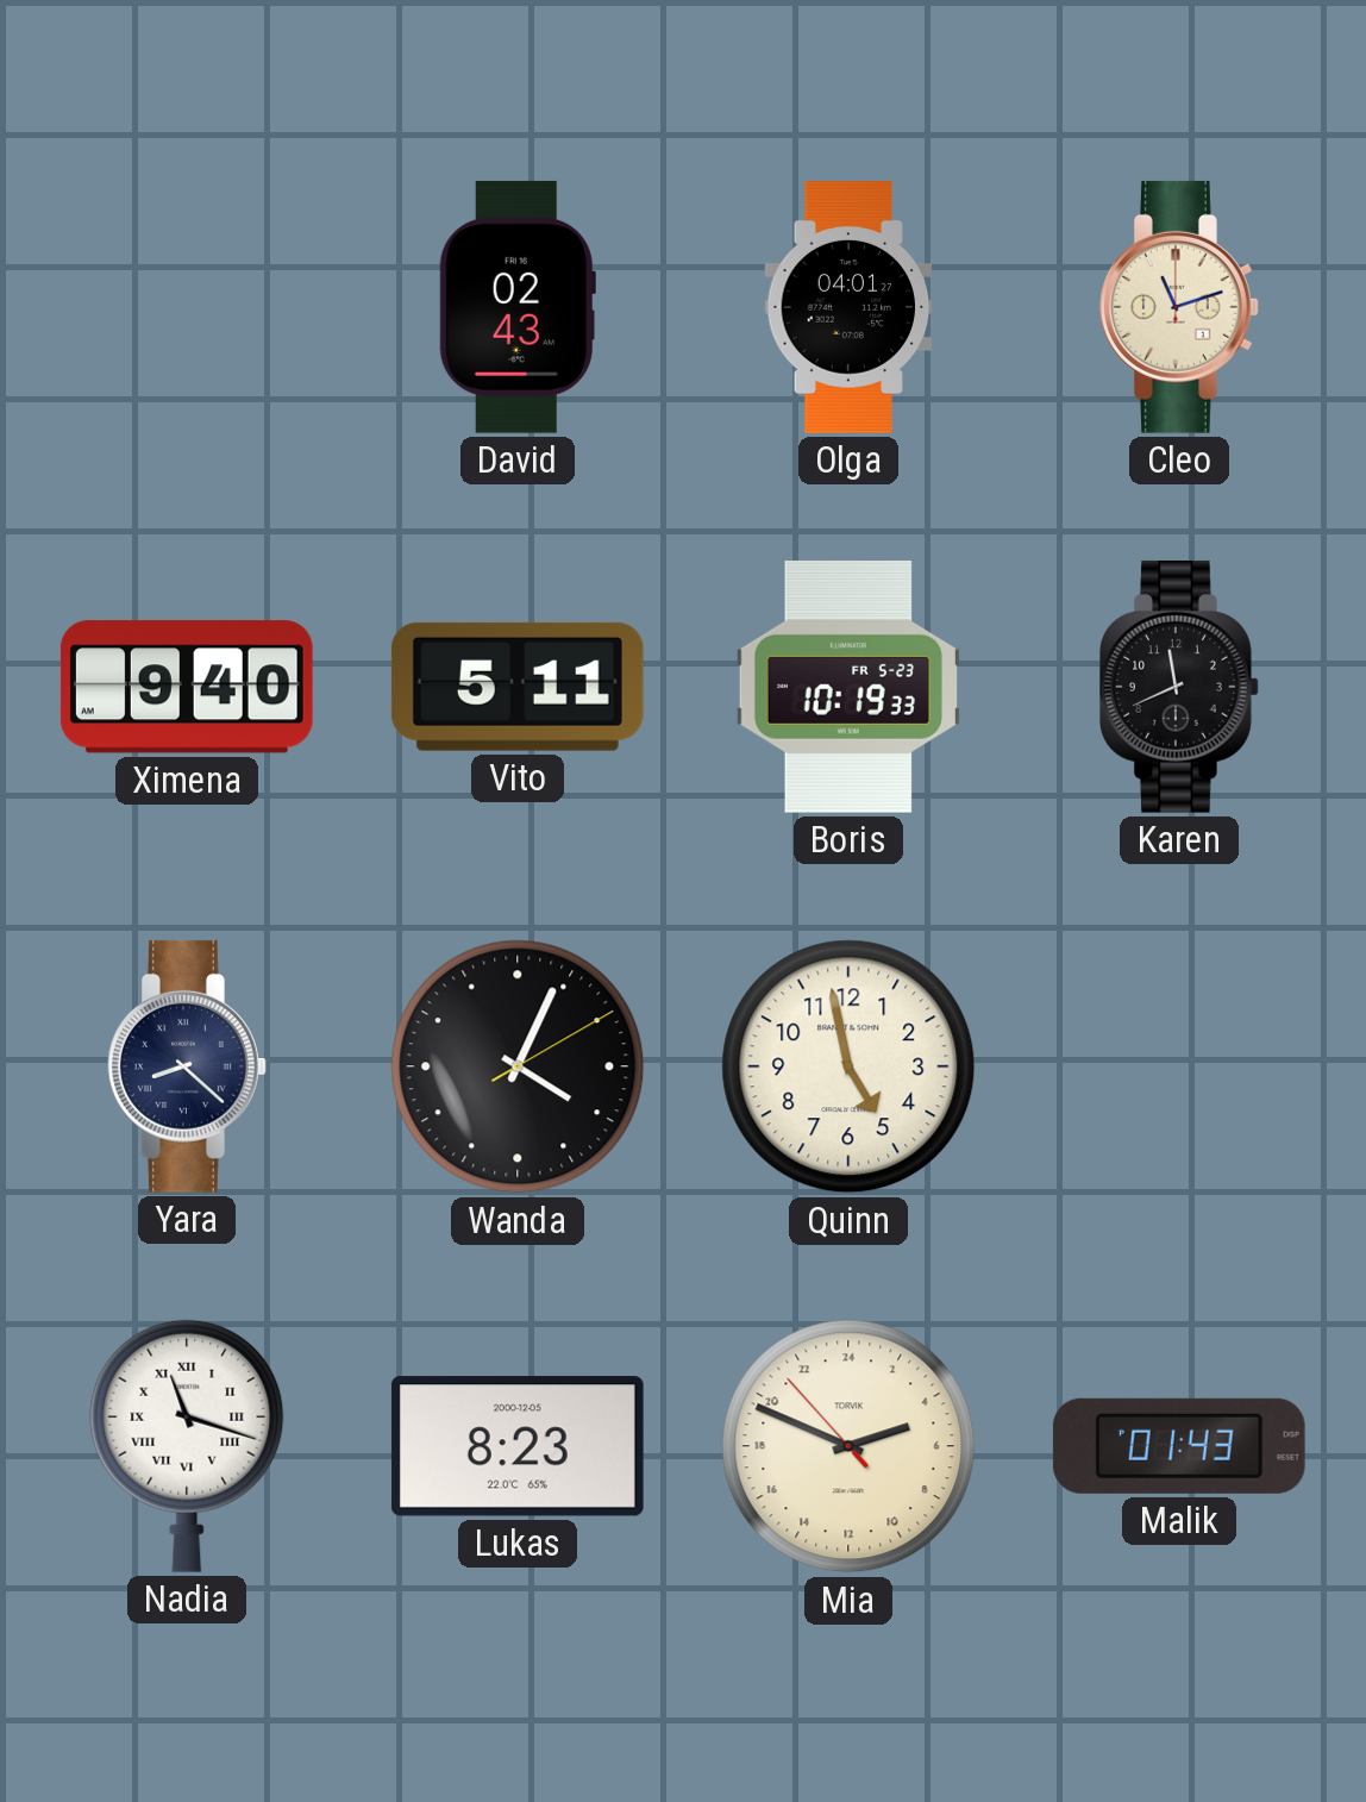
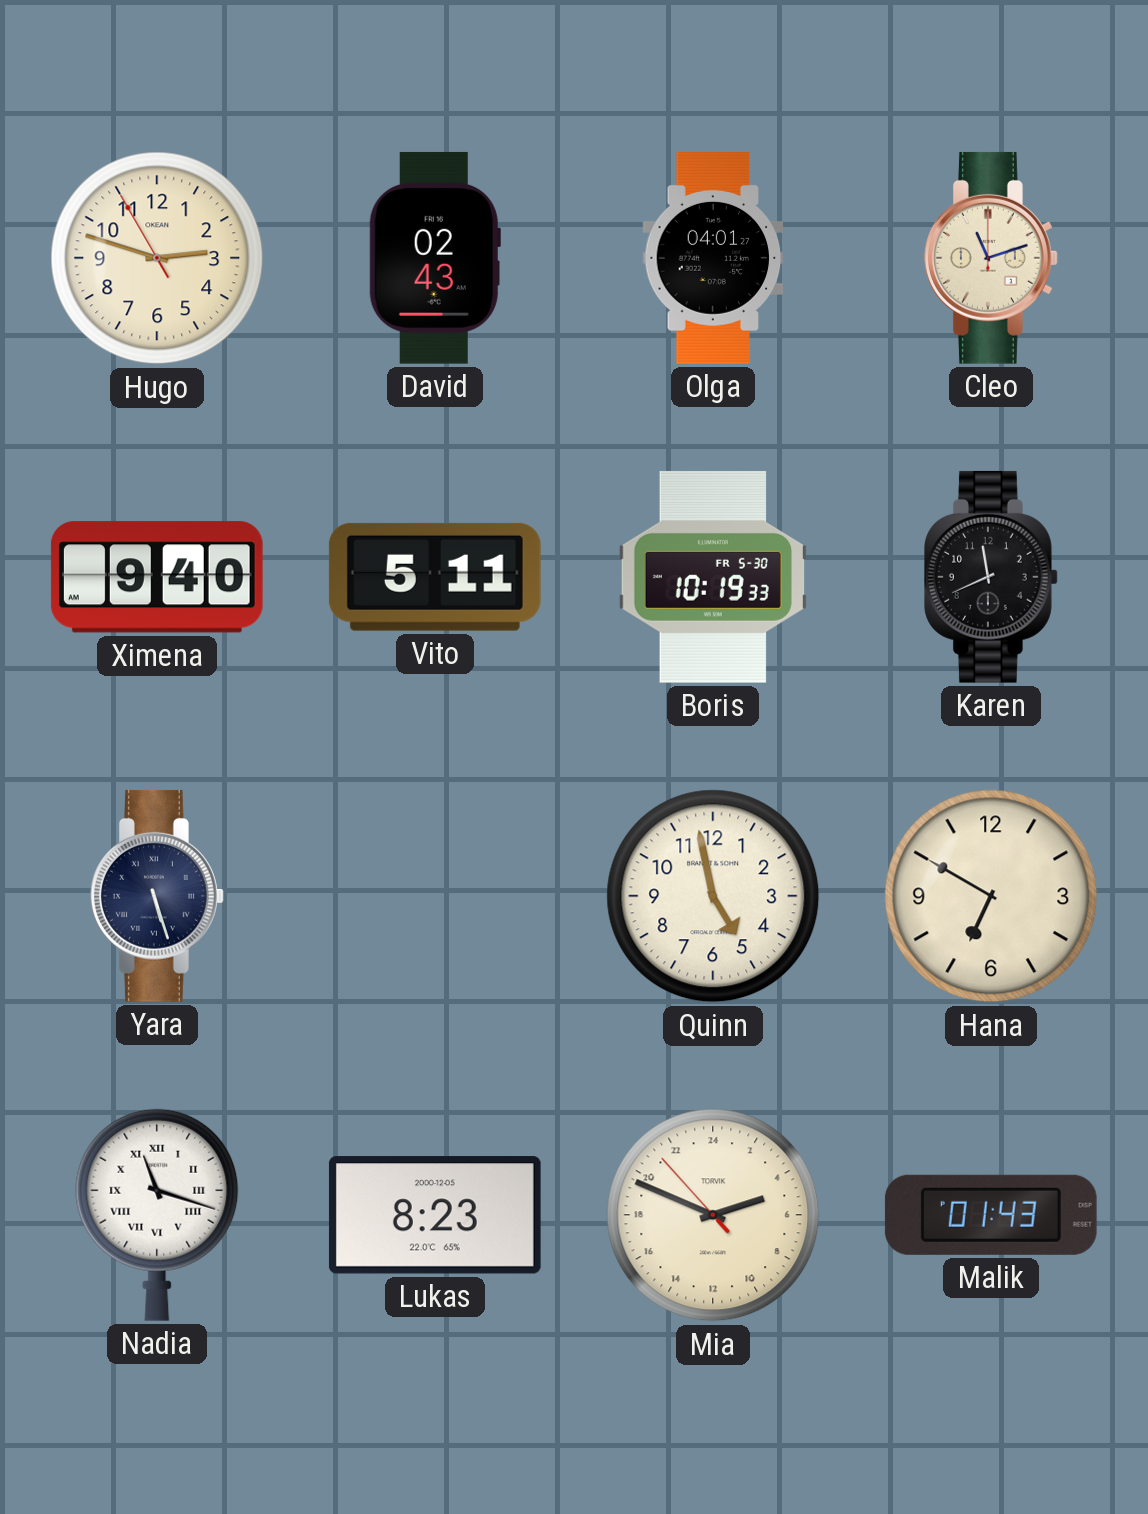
Hugo: none -> 2:47
Boris date: FR 5-23 -> FR 5-30
Yara: 8:22 -> 5:27
Wanda: 4:04 -> none
Hana: none -> 6:50
